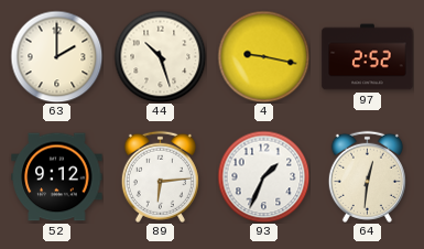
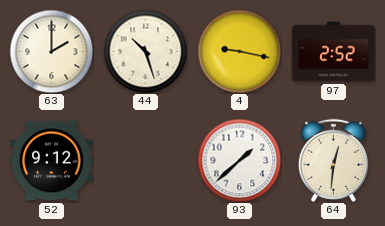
89: 6:14 -> none
93: 1:34 -> 1:38
